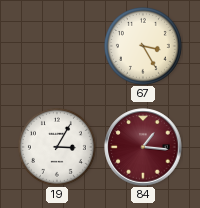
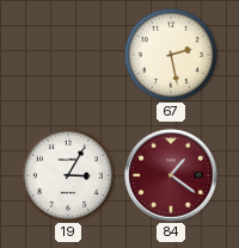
67: 3:25 -> 2:28
84: 1:16 -> 1:21
